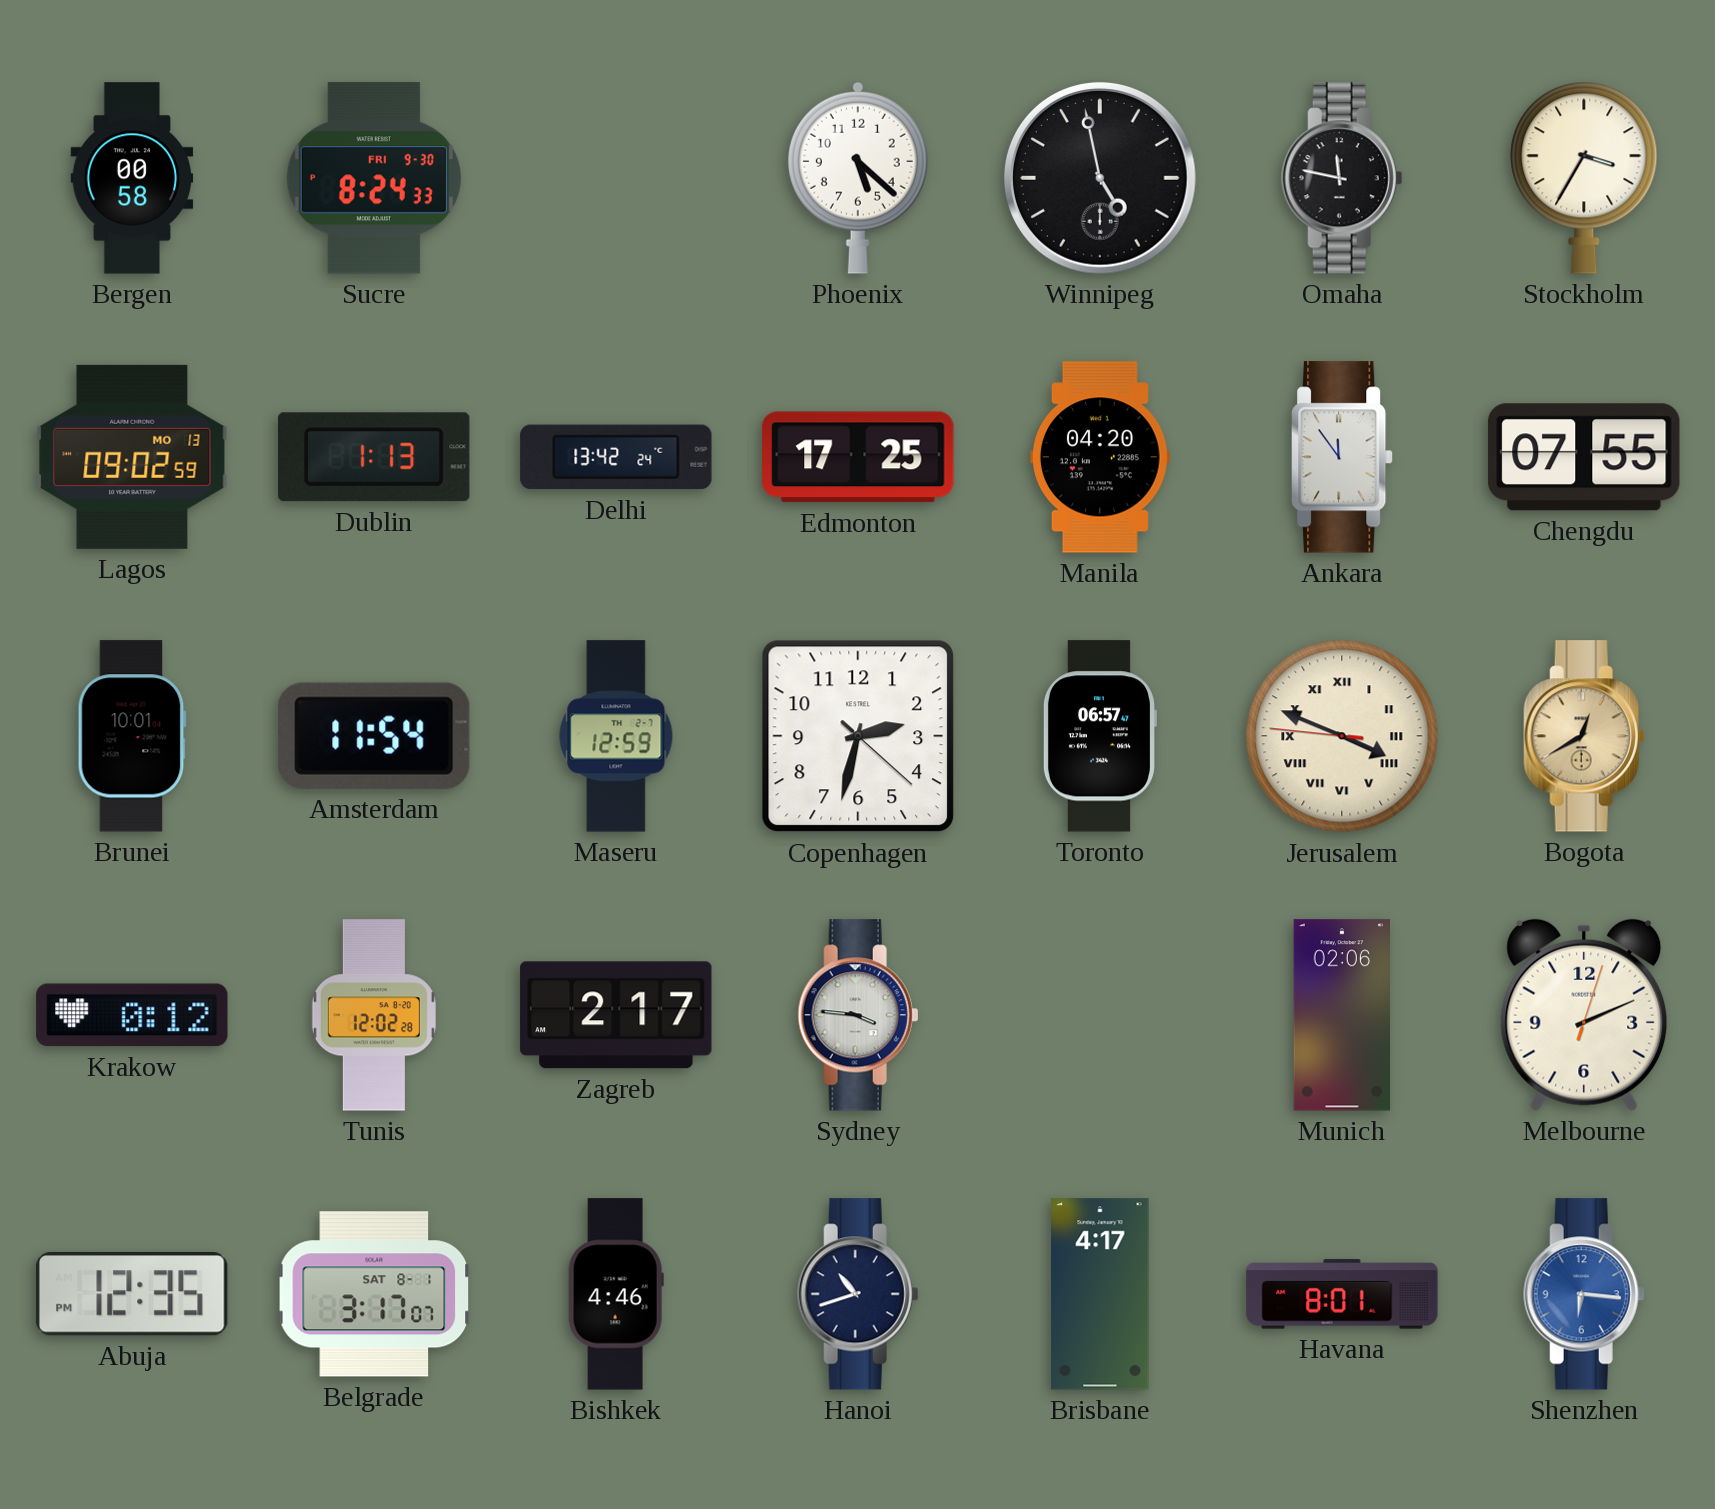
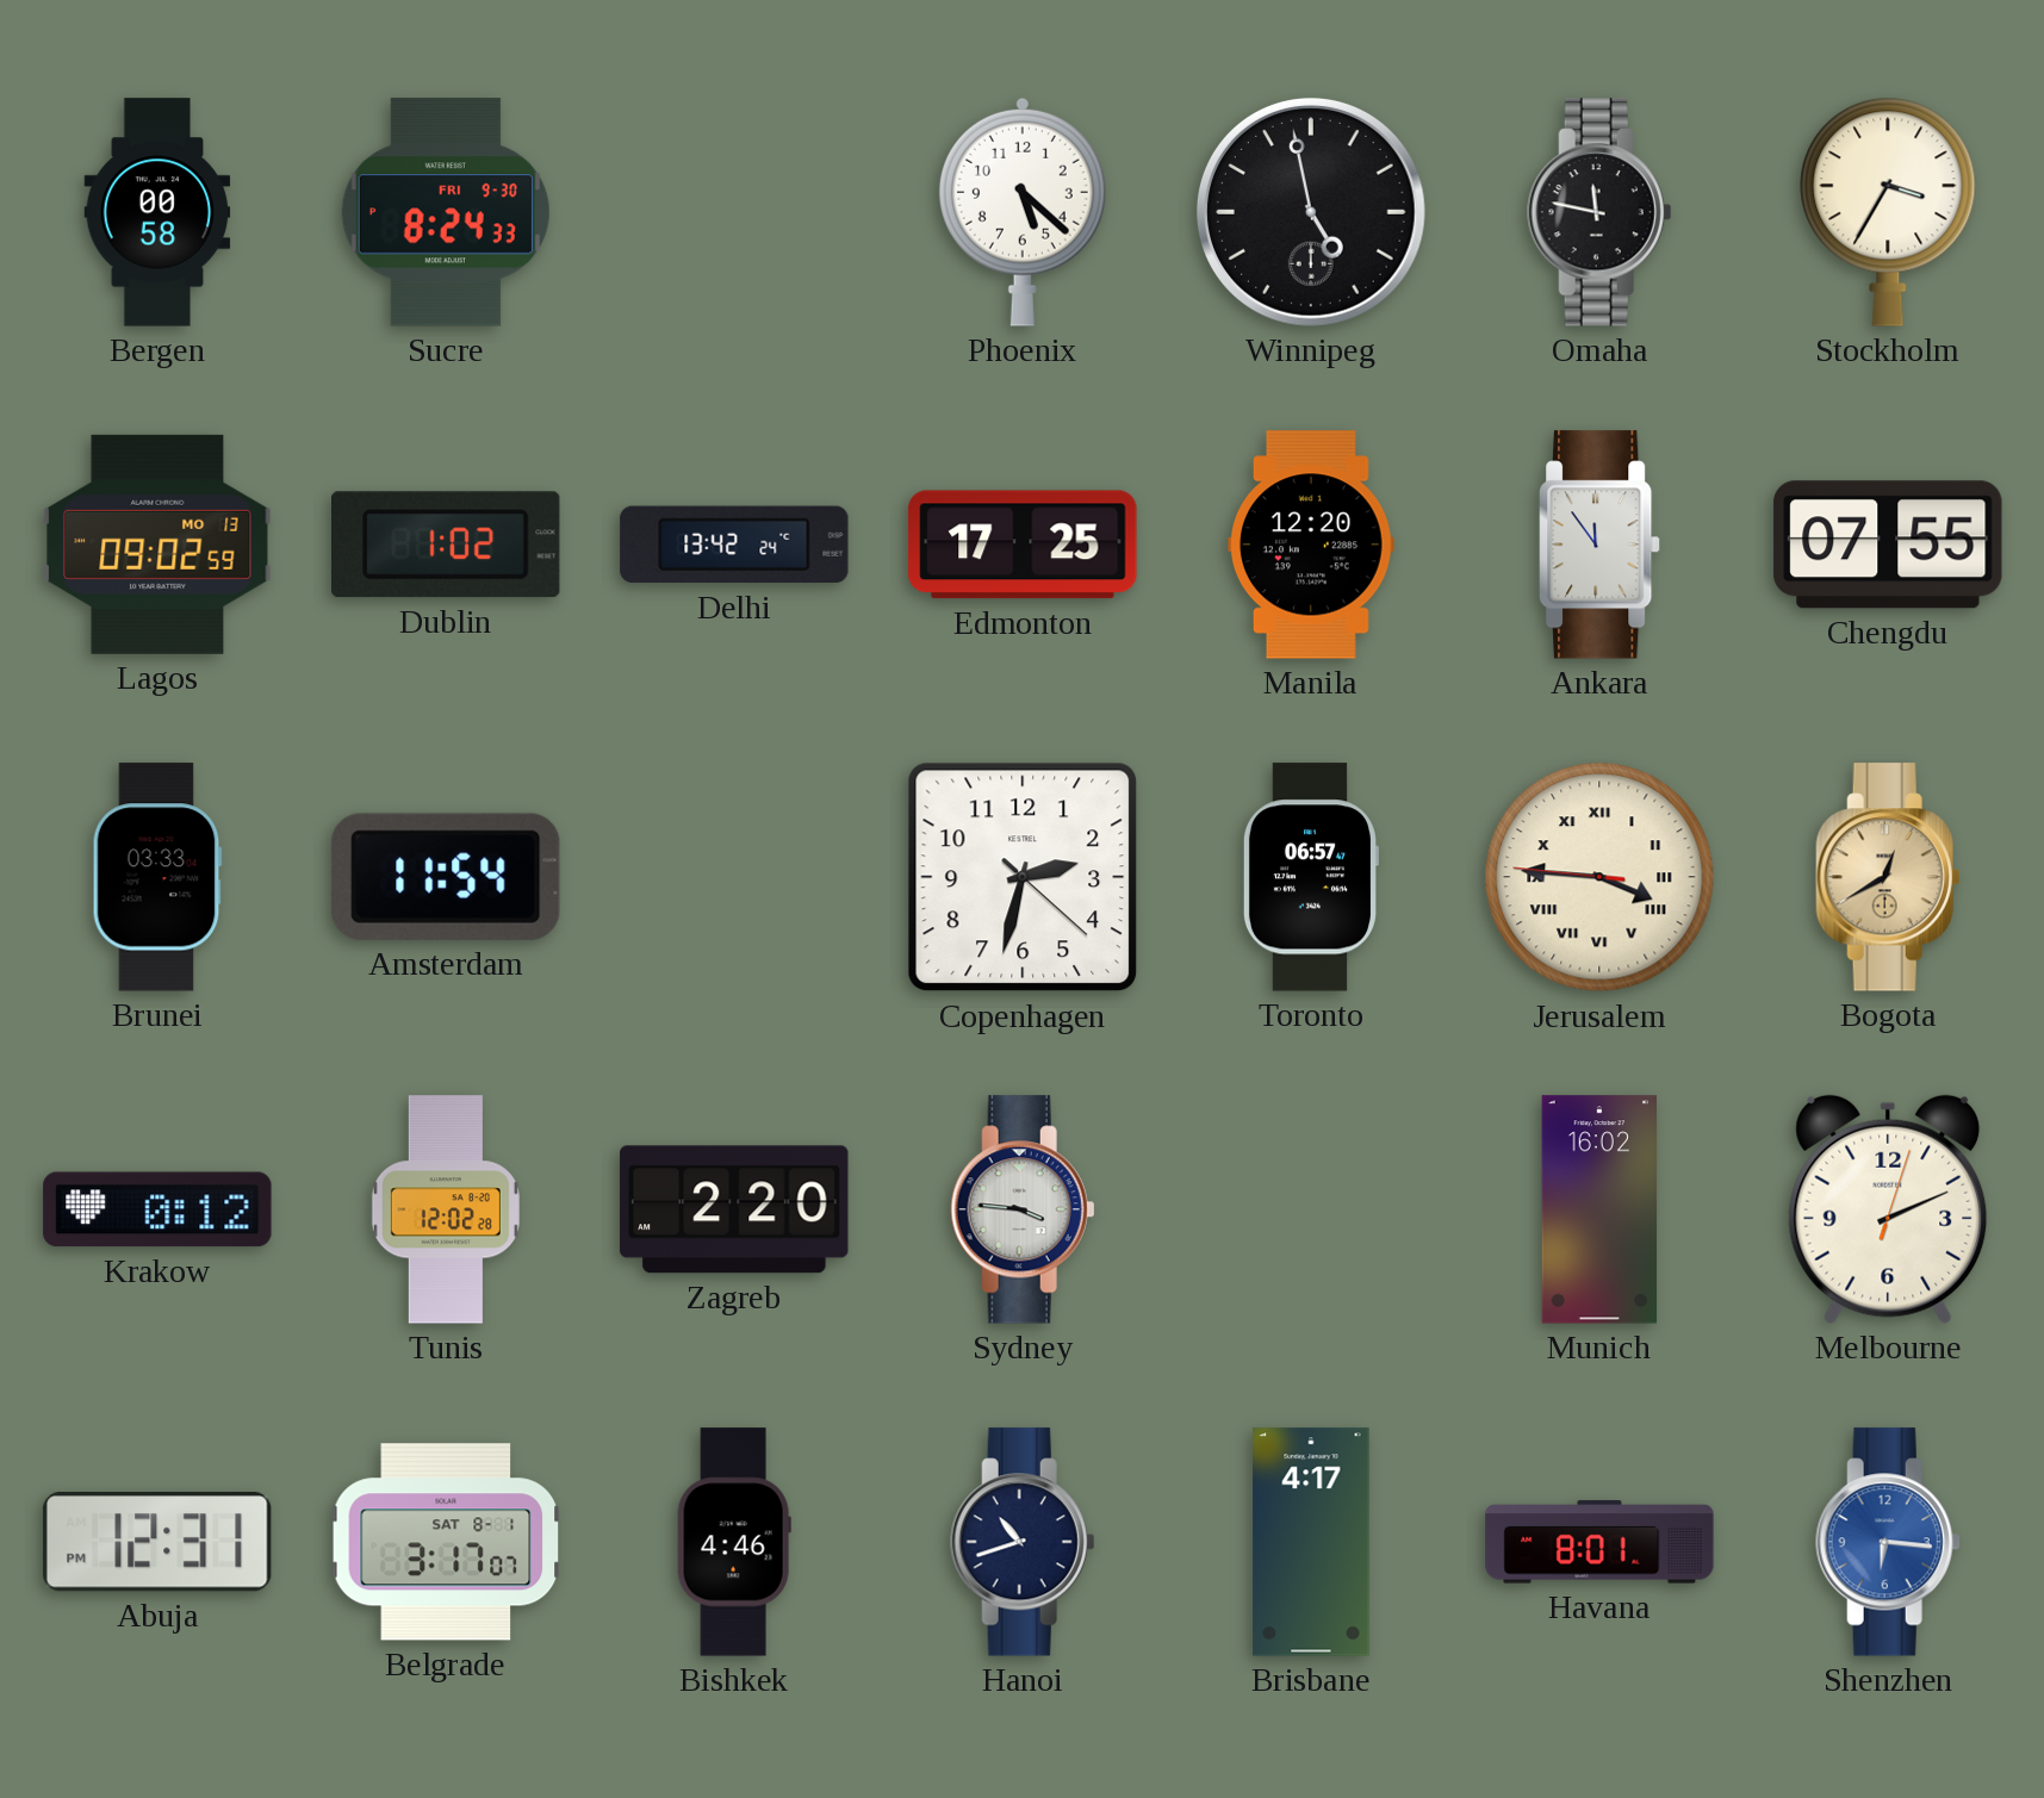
Dublin: 1:13 -> 1:02
Manila: 04:20 -> 12:20
Brunei: 10:01 -> 03:33
Maseru: 12:59 -> none
Jerusalem: 3:48 -> 3:45
Zagreb: 2:17 -> 2:20
Munich: 02:06 -> 16:02
Abuja: 12:35 -> 12:31
